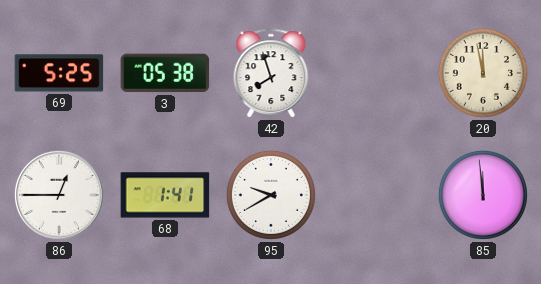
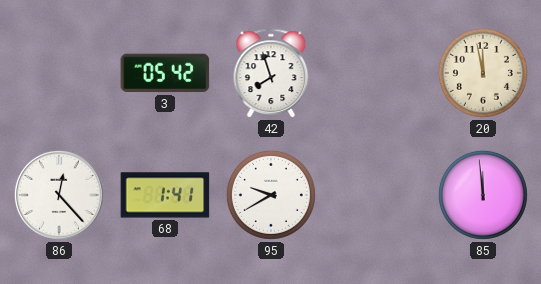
69: 5:25 -> none
3: 05:38 -> 05:42
86: 12:45 -> 12:23
